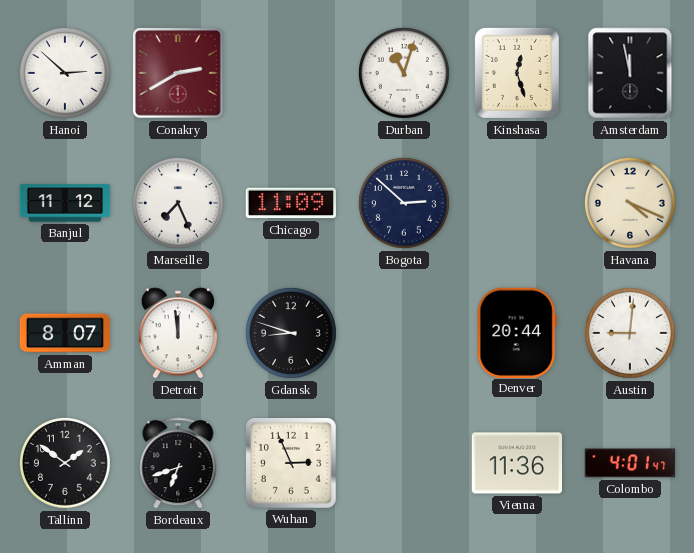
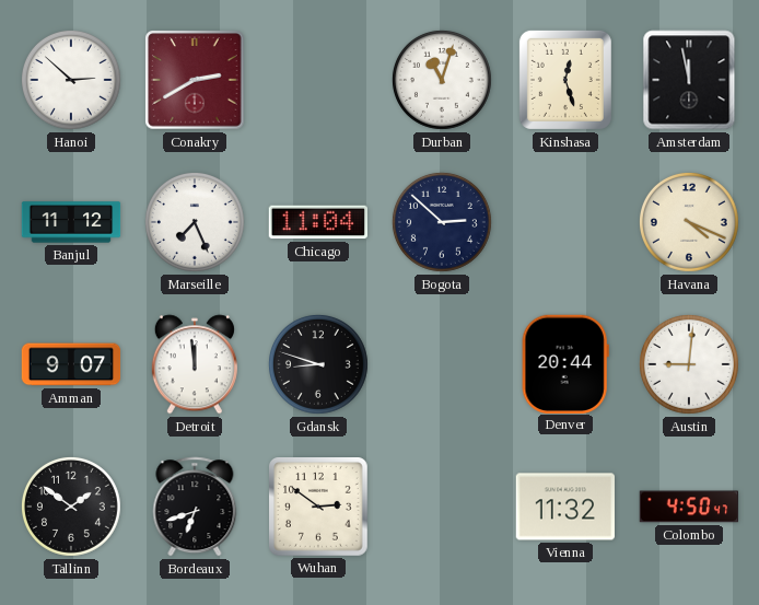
Chicago: 11:09 -> 11:04
Amman: 8:07 -> 9:07
Wuhan: 2:56 -> 2:51
Vienna: 11:36 -> 11:32
Colombo: 4:01 -> 4:50
